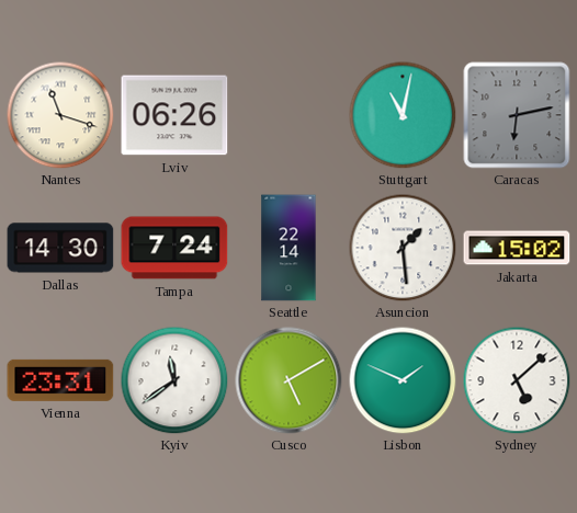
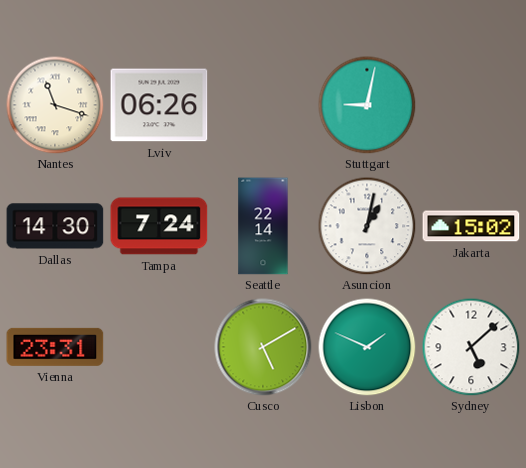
Stuttgart: 11:02 -> 9:02
Caracas: 6:13 -> none
Asuncion: 1:29 -> 1:02
Kyiv: 11:39 -> none
